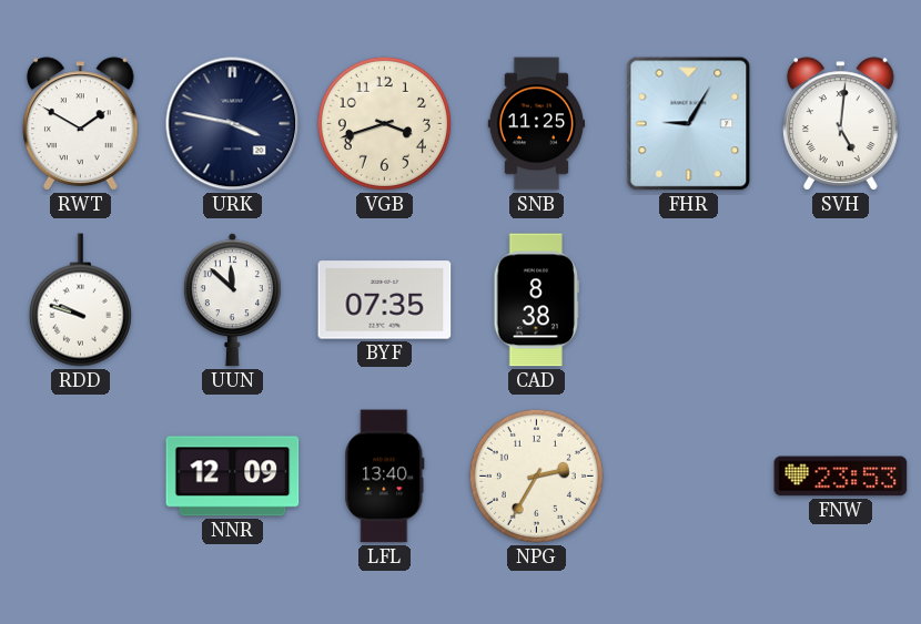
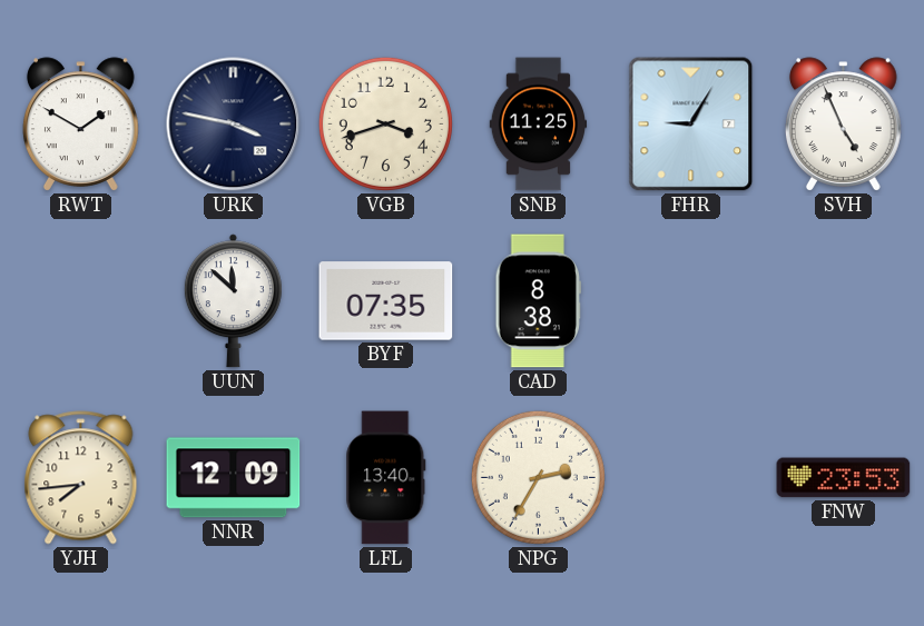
SVH: 5:01 -> 4:56
RDD: 9:48 -> none
YJH: none -> 7:44
